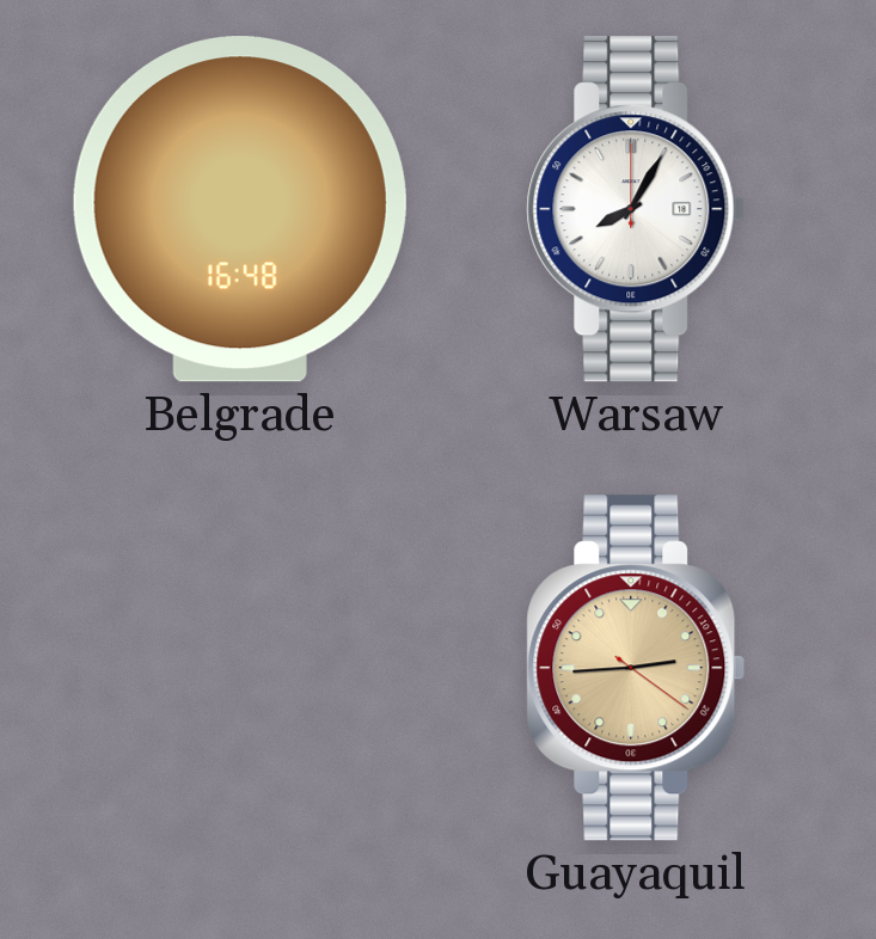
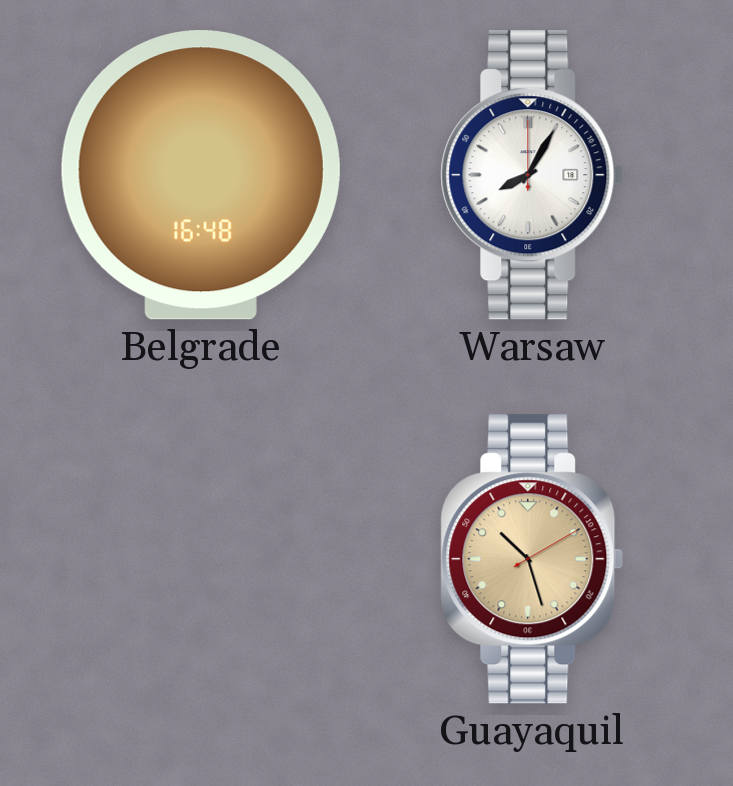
Guayaquil: 2:44 -> 10:27
